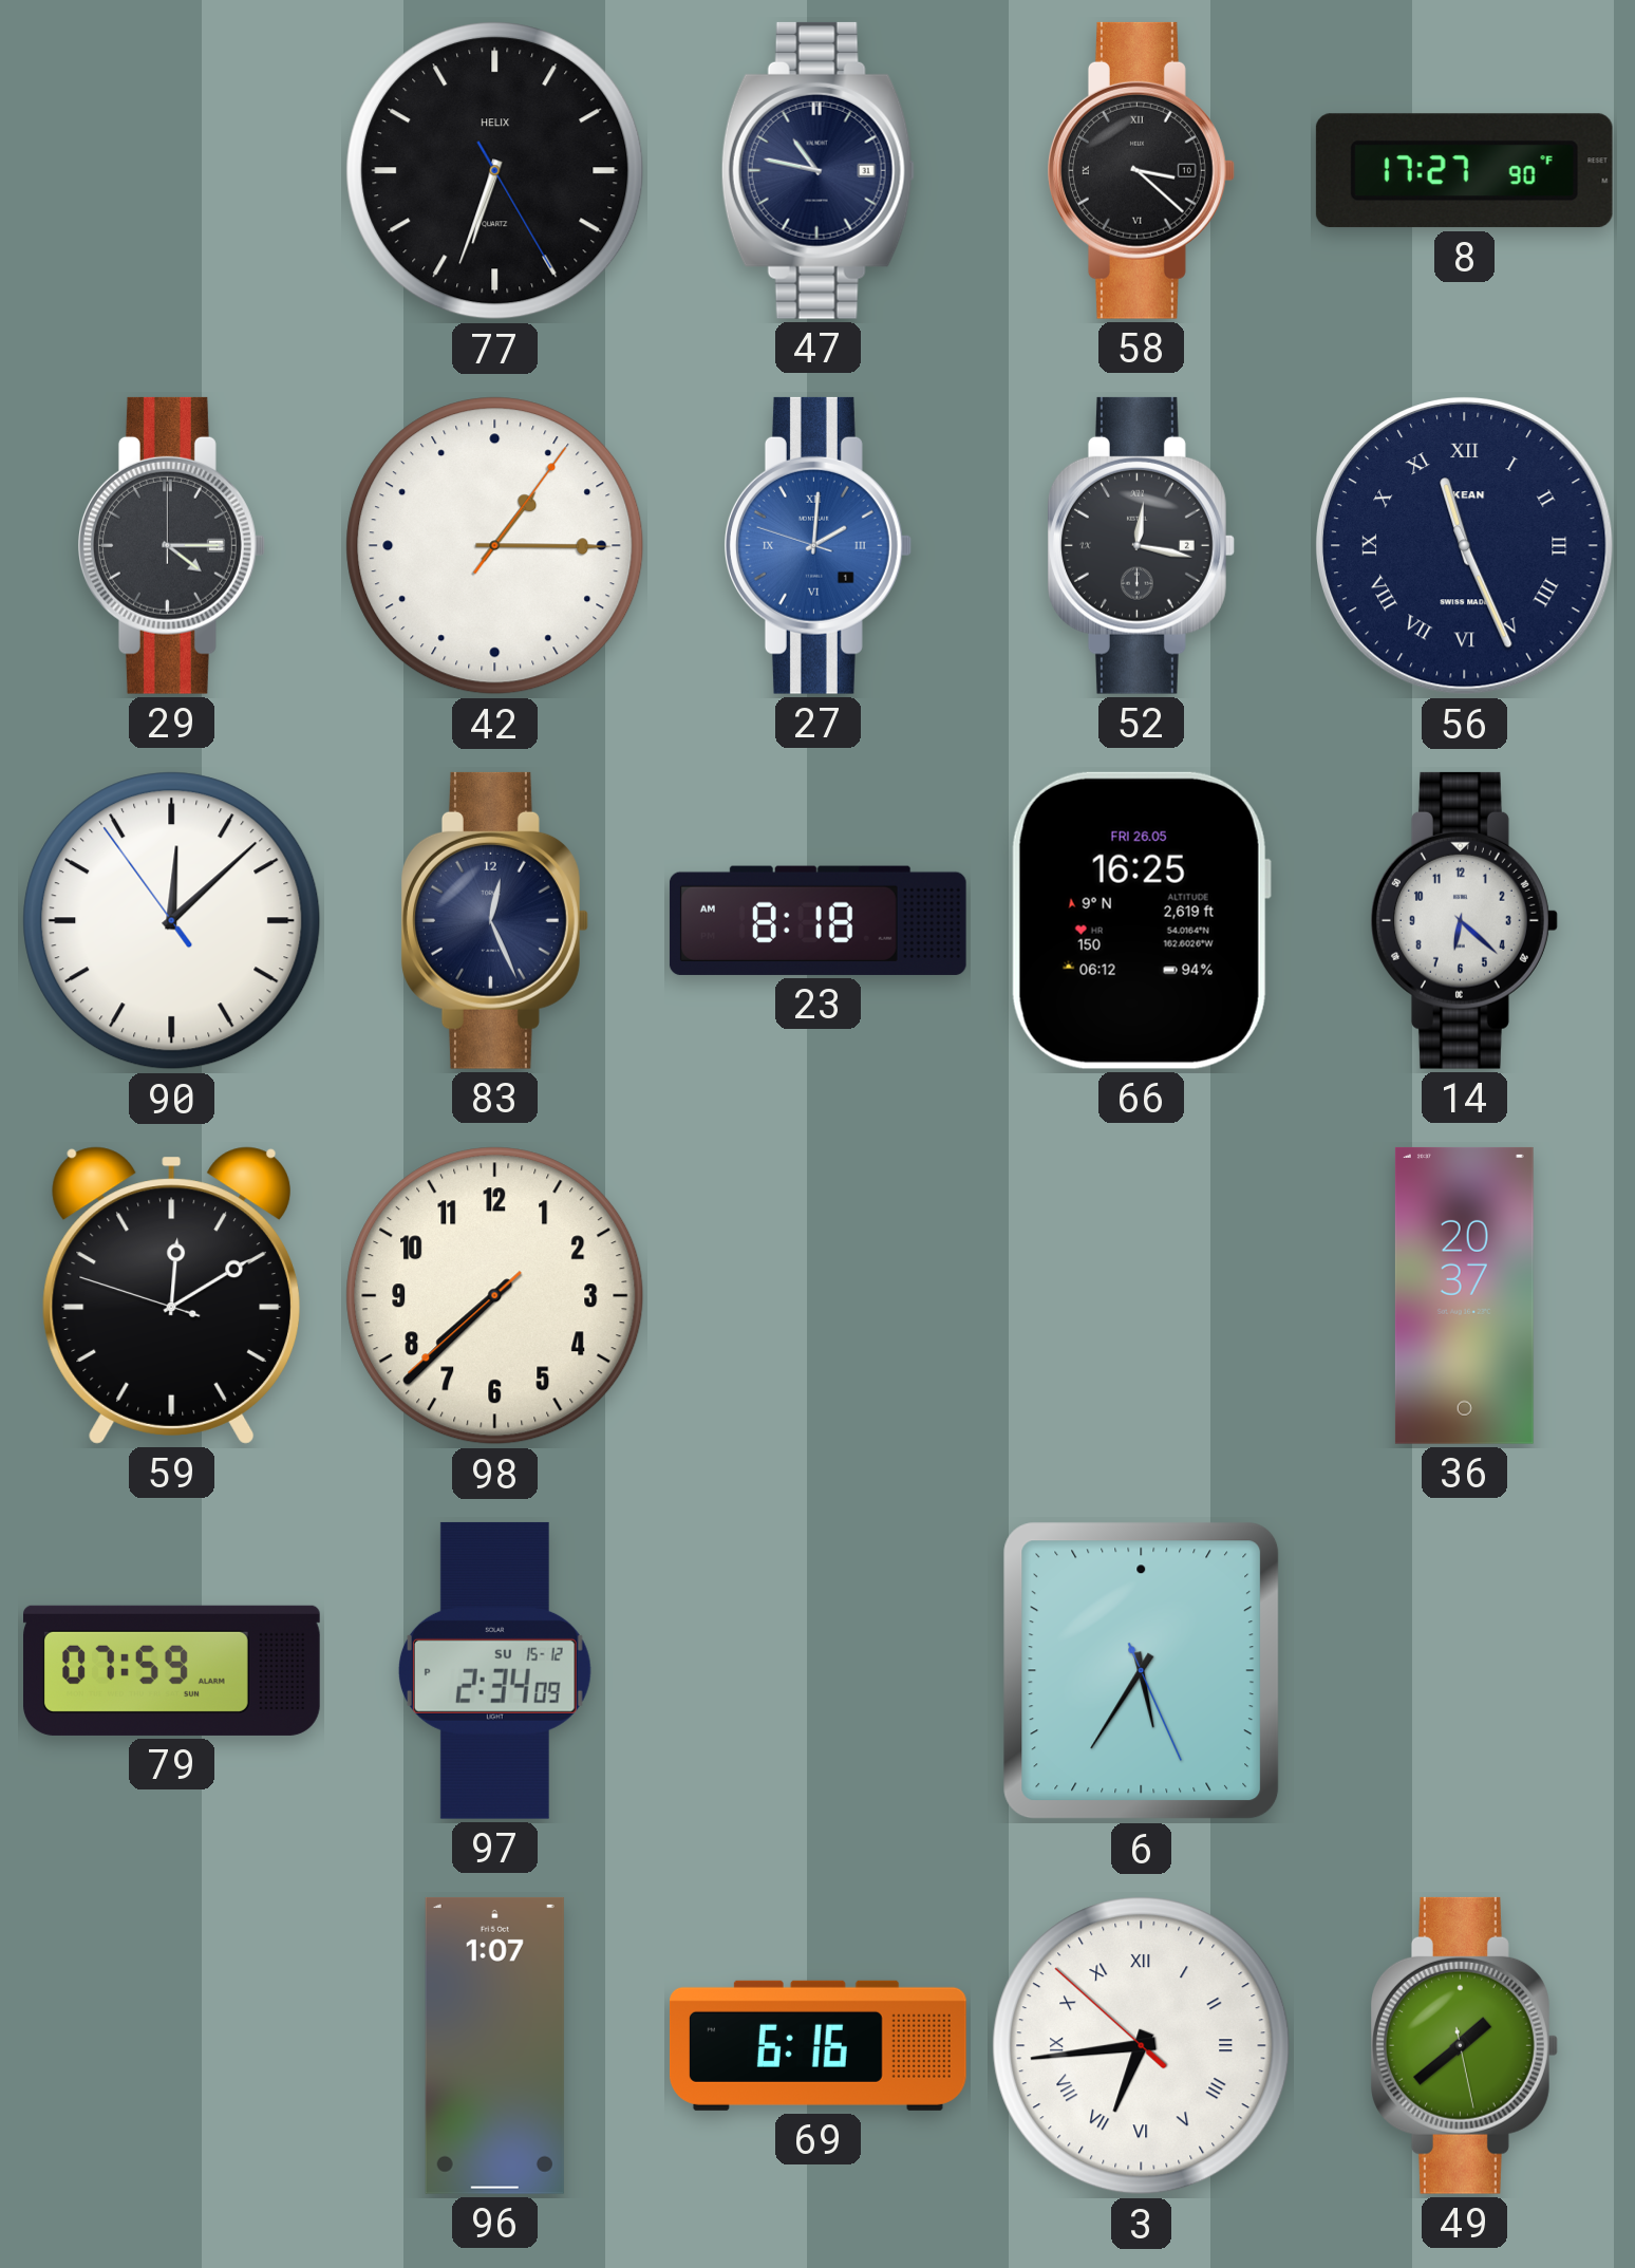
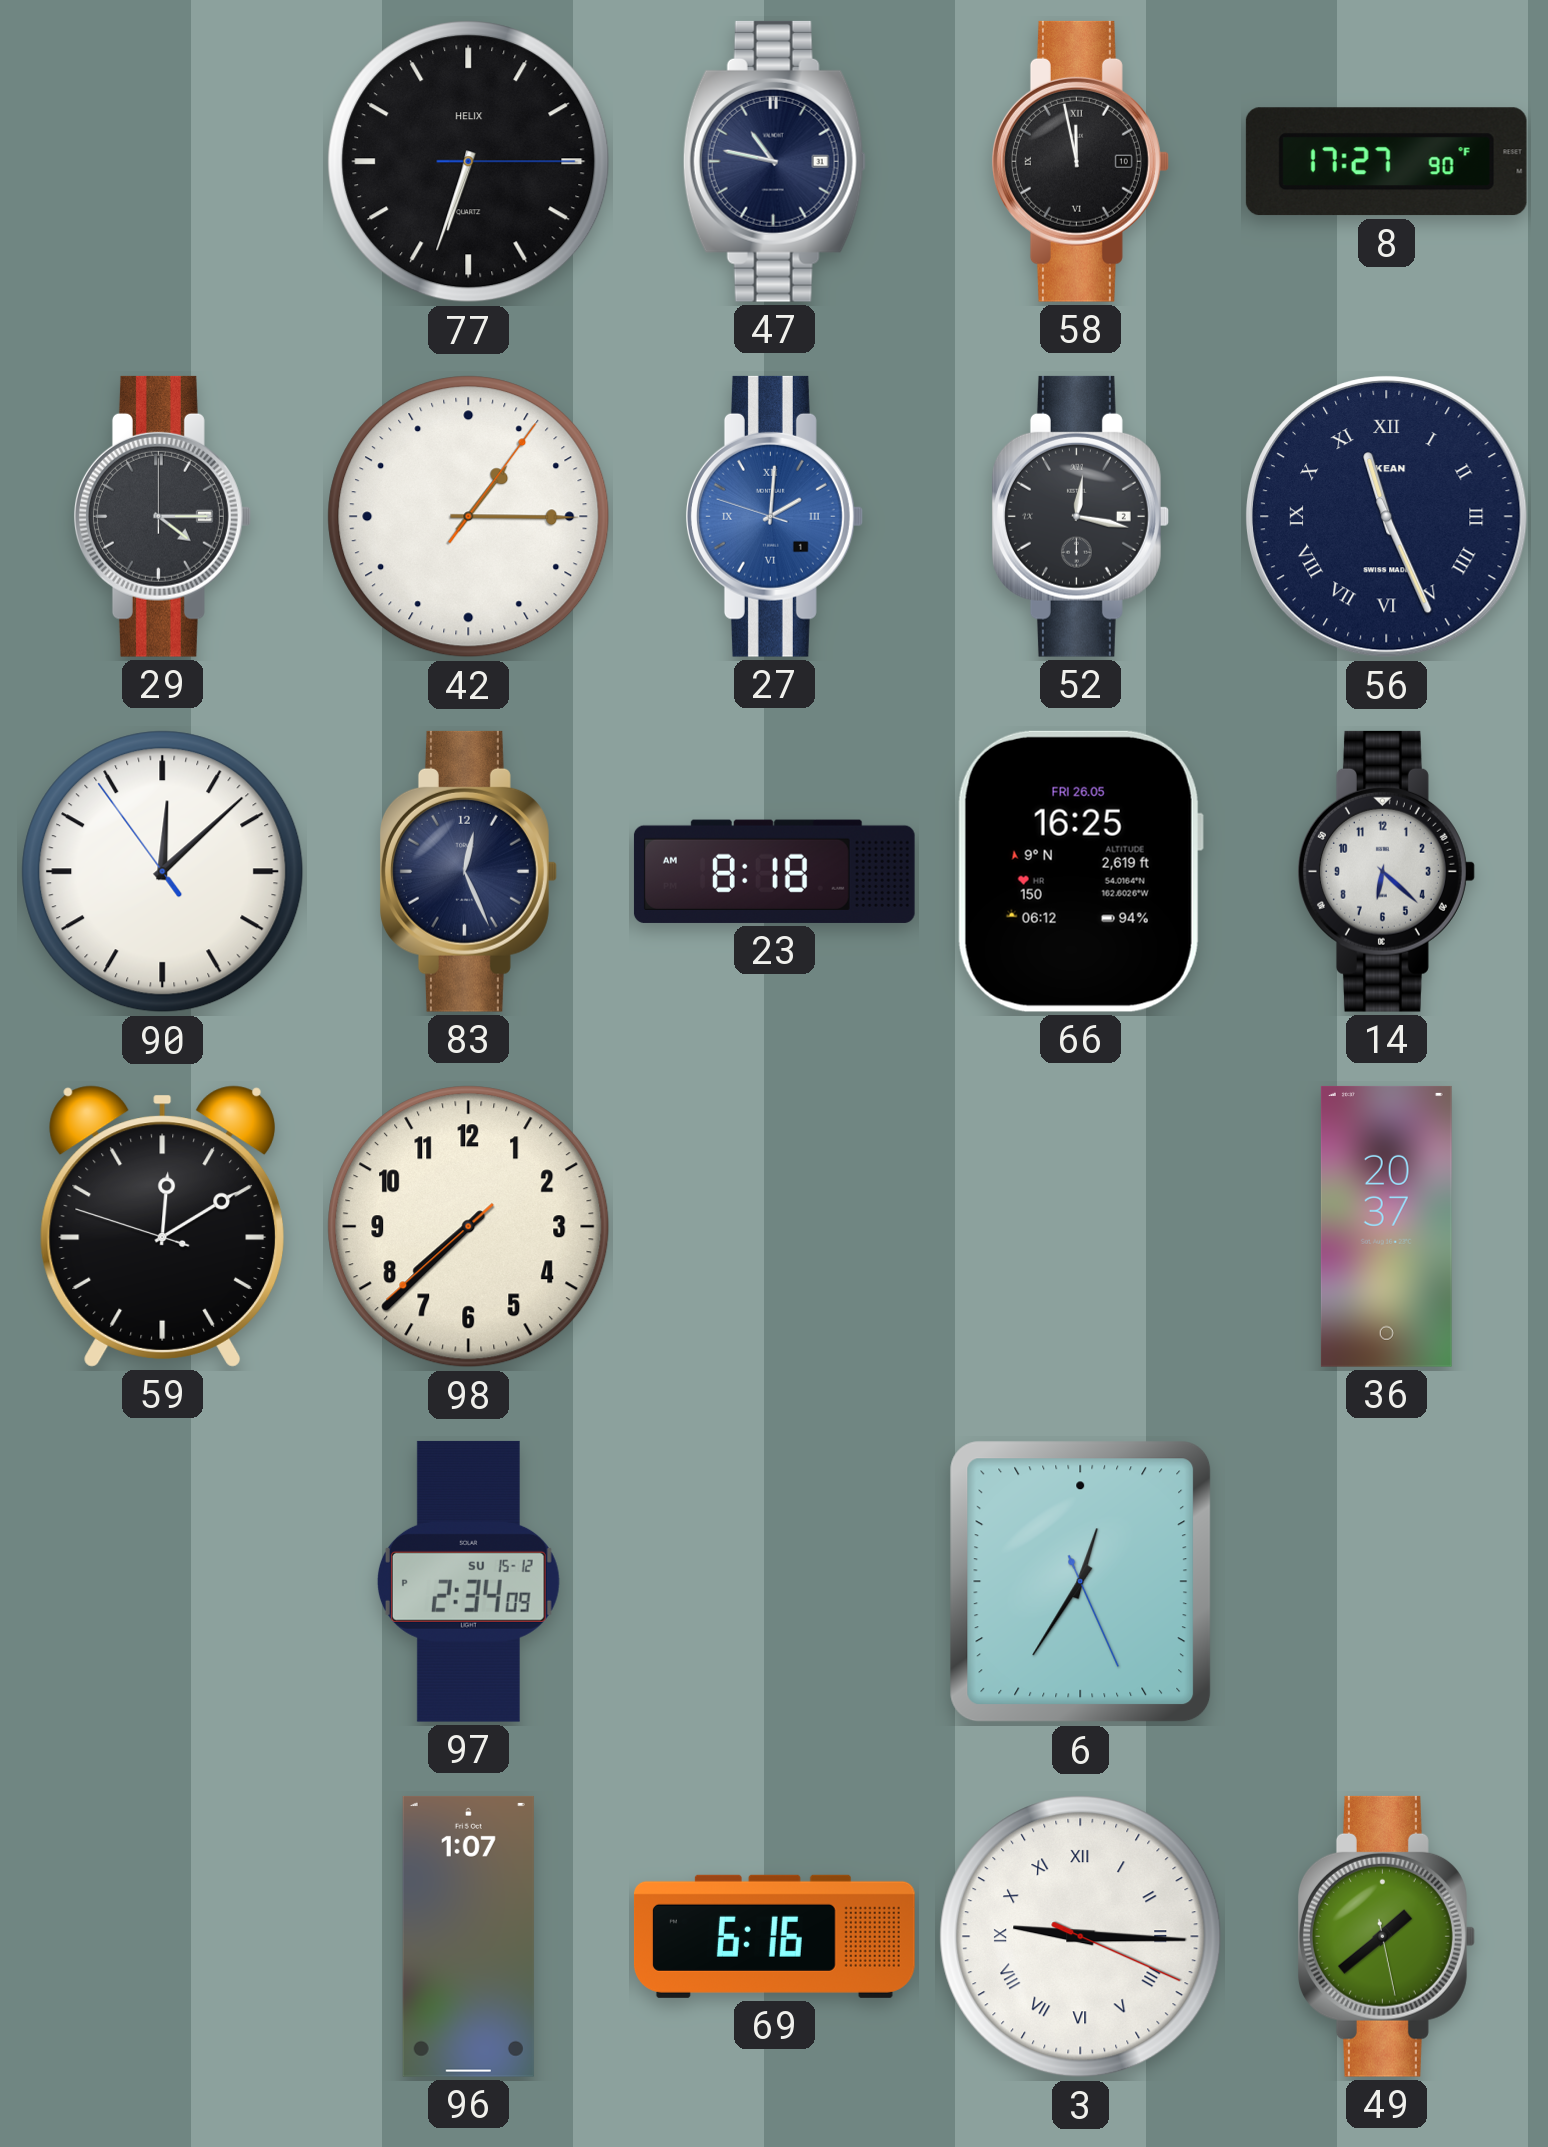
77: 6:33:25 -> 6:33:15
58: 3:22 -> 11:58
79: 07:59 -> none
6: 5:35 -> 12:35
3: 6:43 -> 9:15
